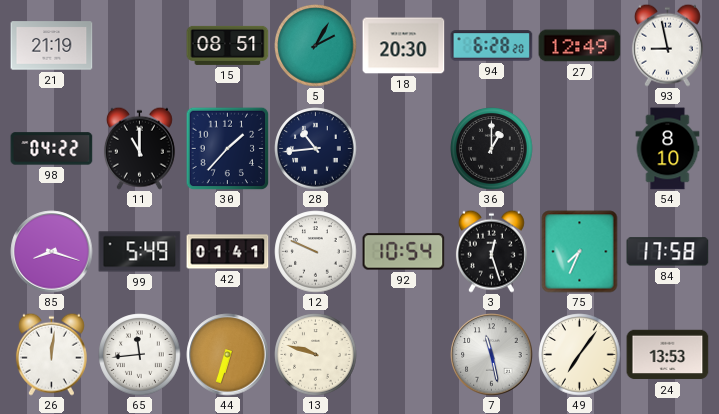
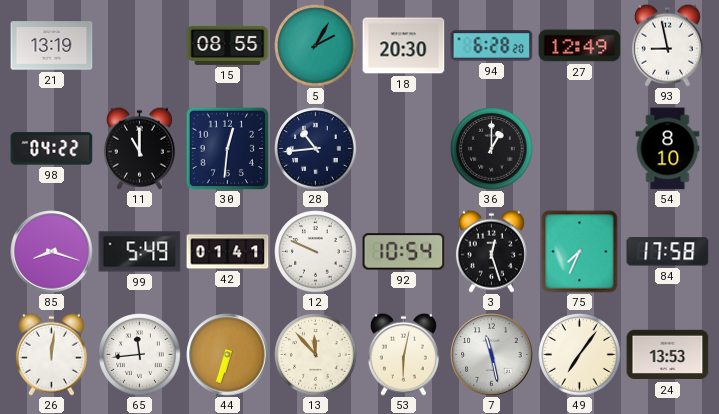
21: 21:19 -> 13:19
15: 08:51 -> 08:55
30: 1:37 -> 12:31
13: 9:48 -> 11:53
53: none -> 6:02
